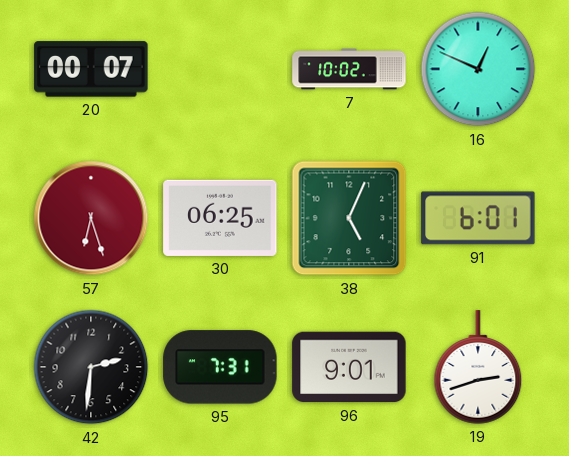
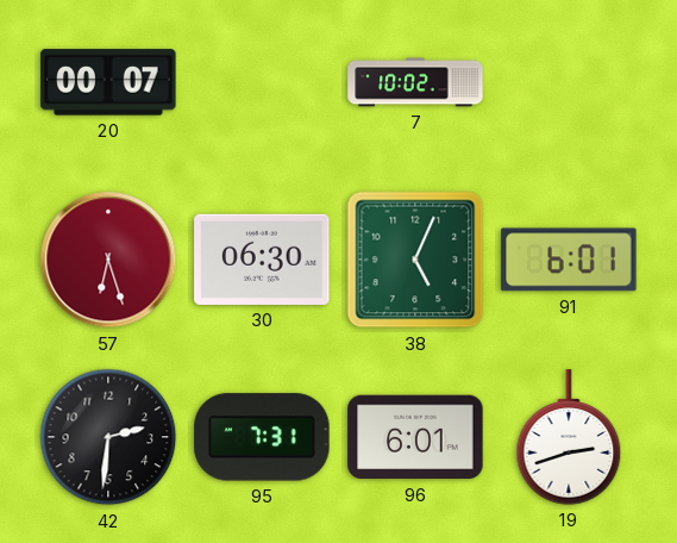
16: 12:49 -> none
30: 06:25 -> 06:30
96: 9:01 -> 6:01
